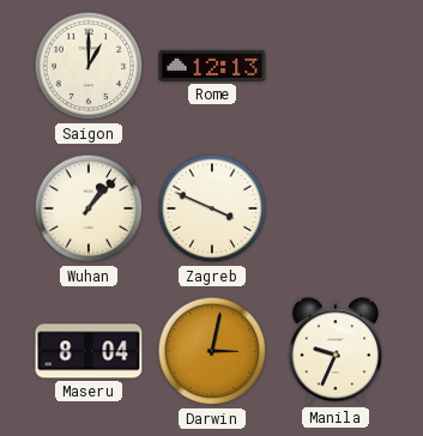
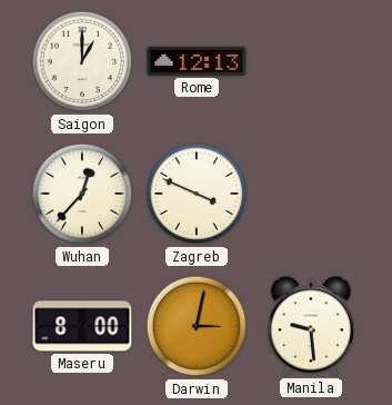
Wuhan: 1:07 -> 12:37
Maseru: 8:04 -> 8:00
Manila: 9:34 -> 9:29
